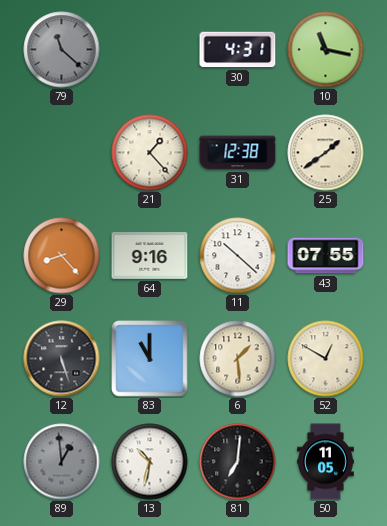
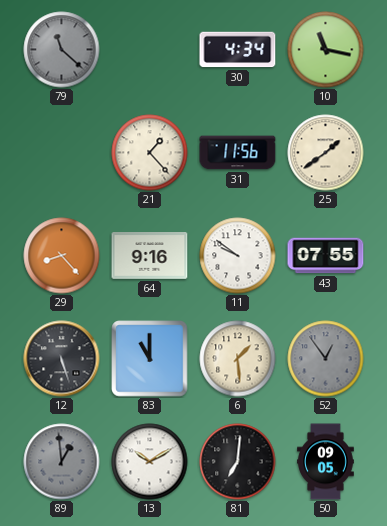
30: 4:31 -> 4:34
31: 12:38 -> 11:56
11: 10:22 -> 9:51
52: 12:50 -> 12:54
52 dial: cream -> grey
13: 10:32 -> 10:10
50: 11:05 -> 09:05
